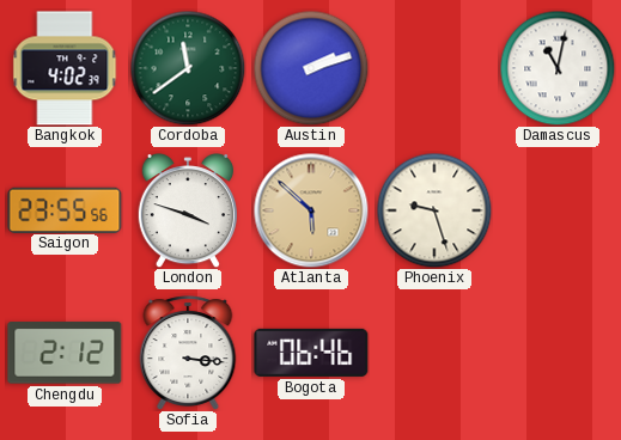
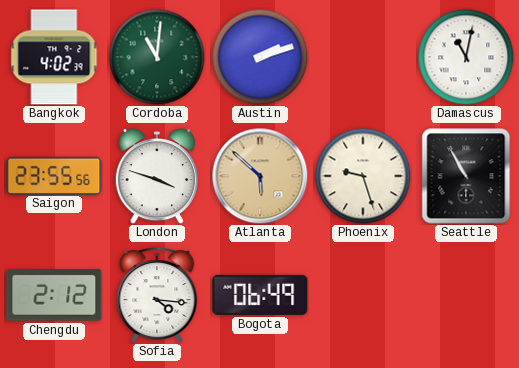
Cordoba: 11:39 -> 11:01
Seattle: none -> 10:55
Sofia: 3:16 -> 4:16
Bogota: 06:46 -> 06:49
